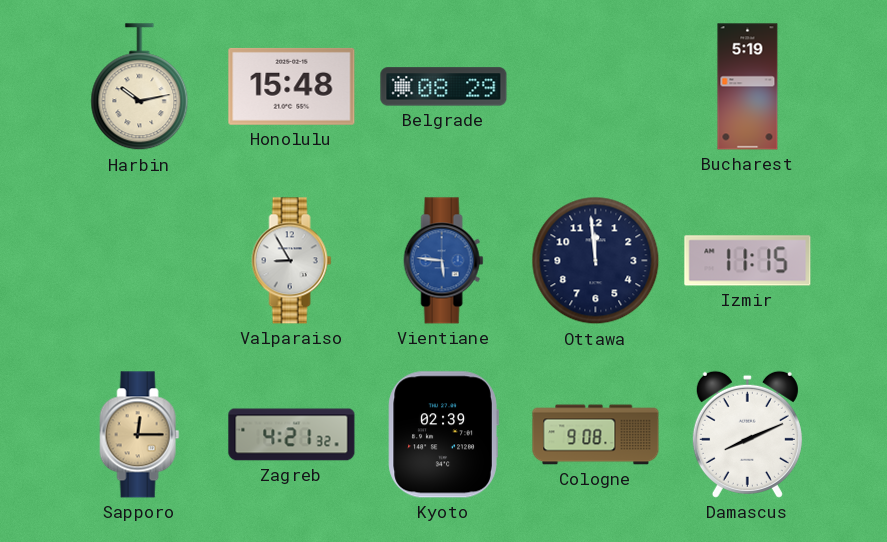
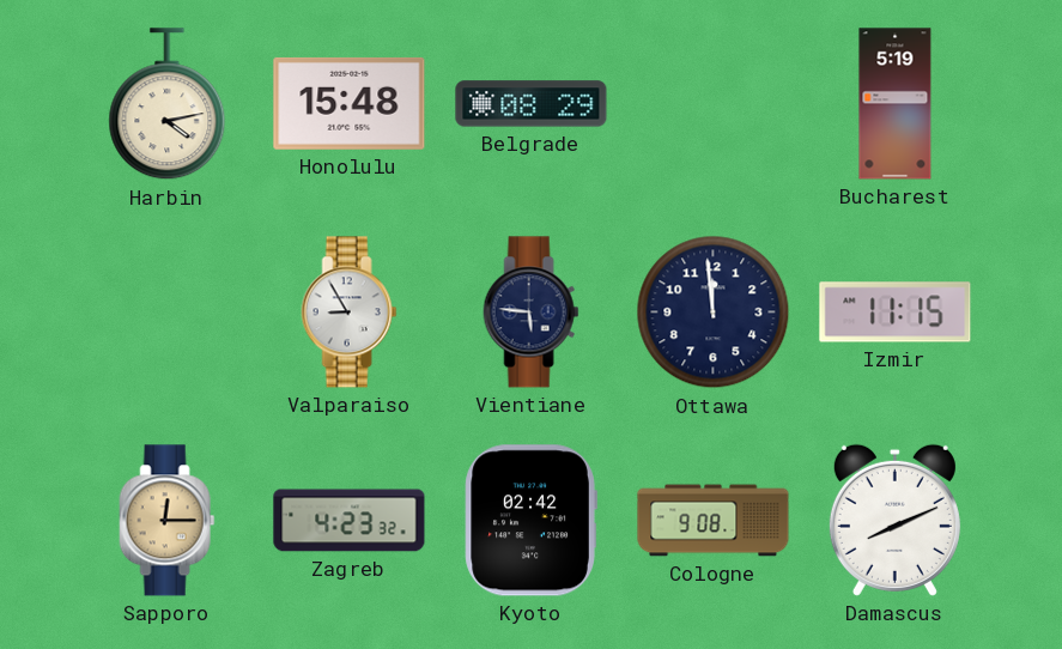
Harbin: 10:13 -> 4:13
Vientiane dial: blue -> navy
Zagreb: 4:21 -> 4:23
Kyoto: 02:39 -> 02:42
